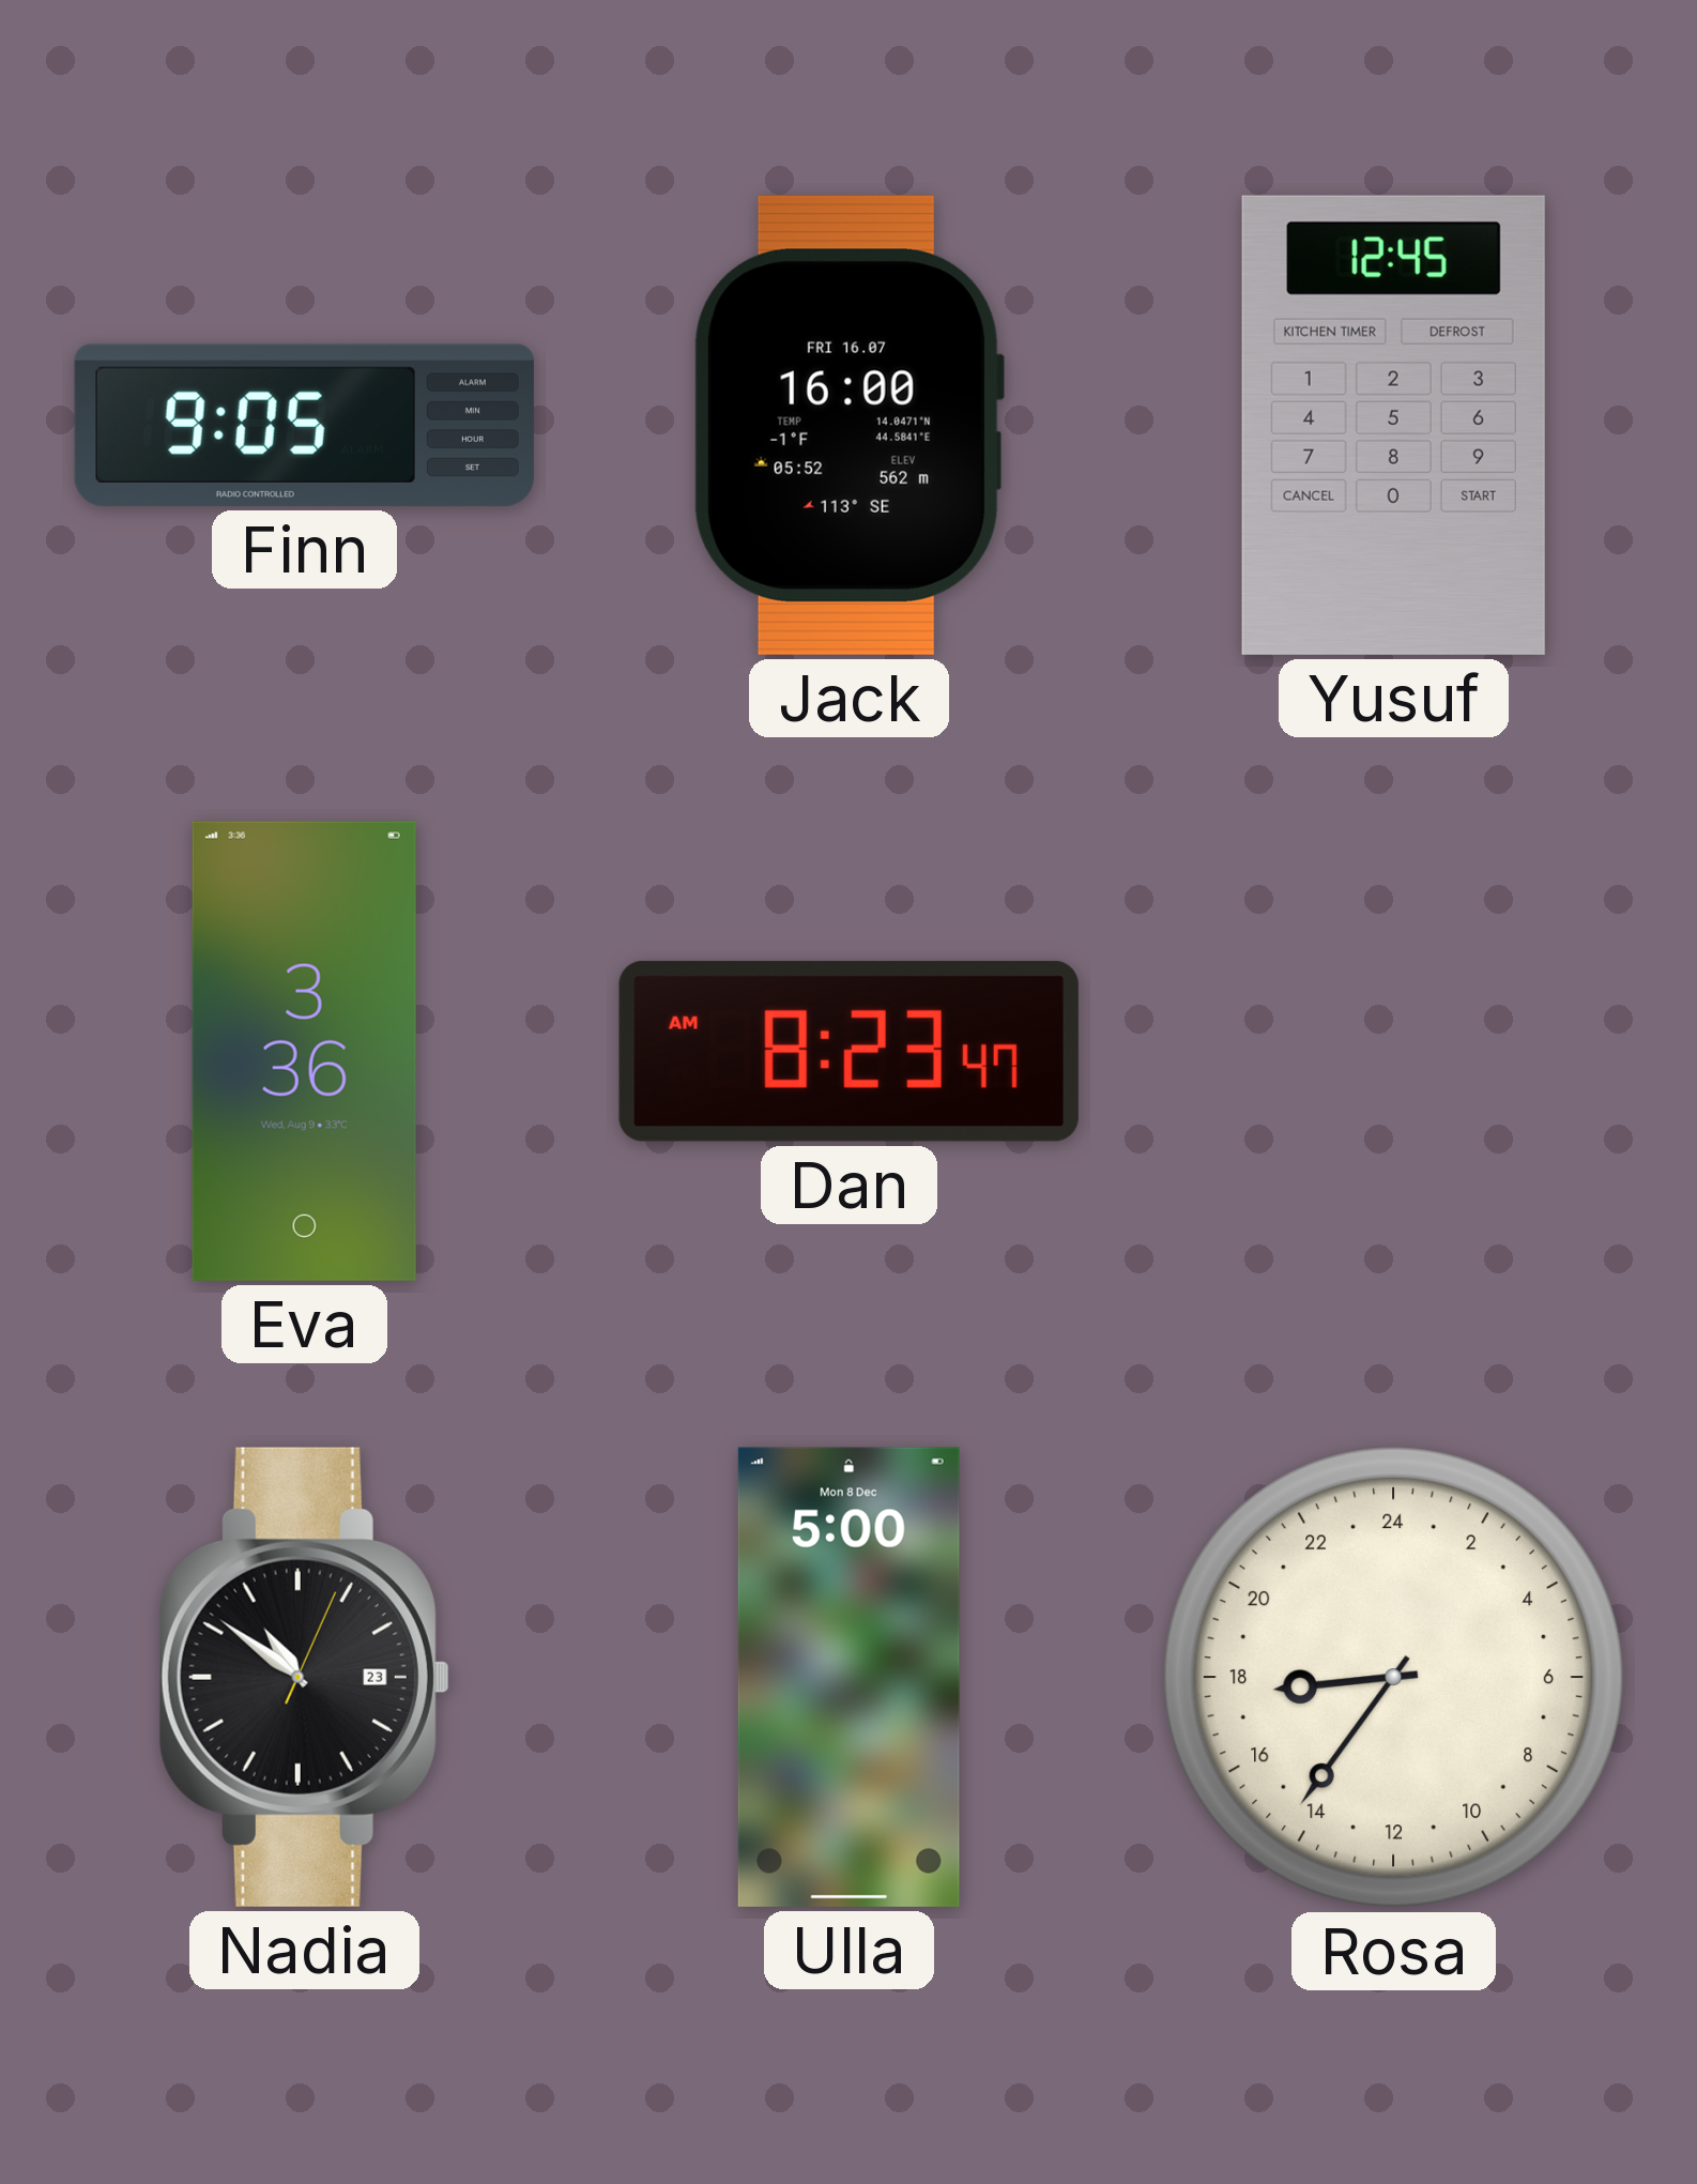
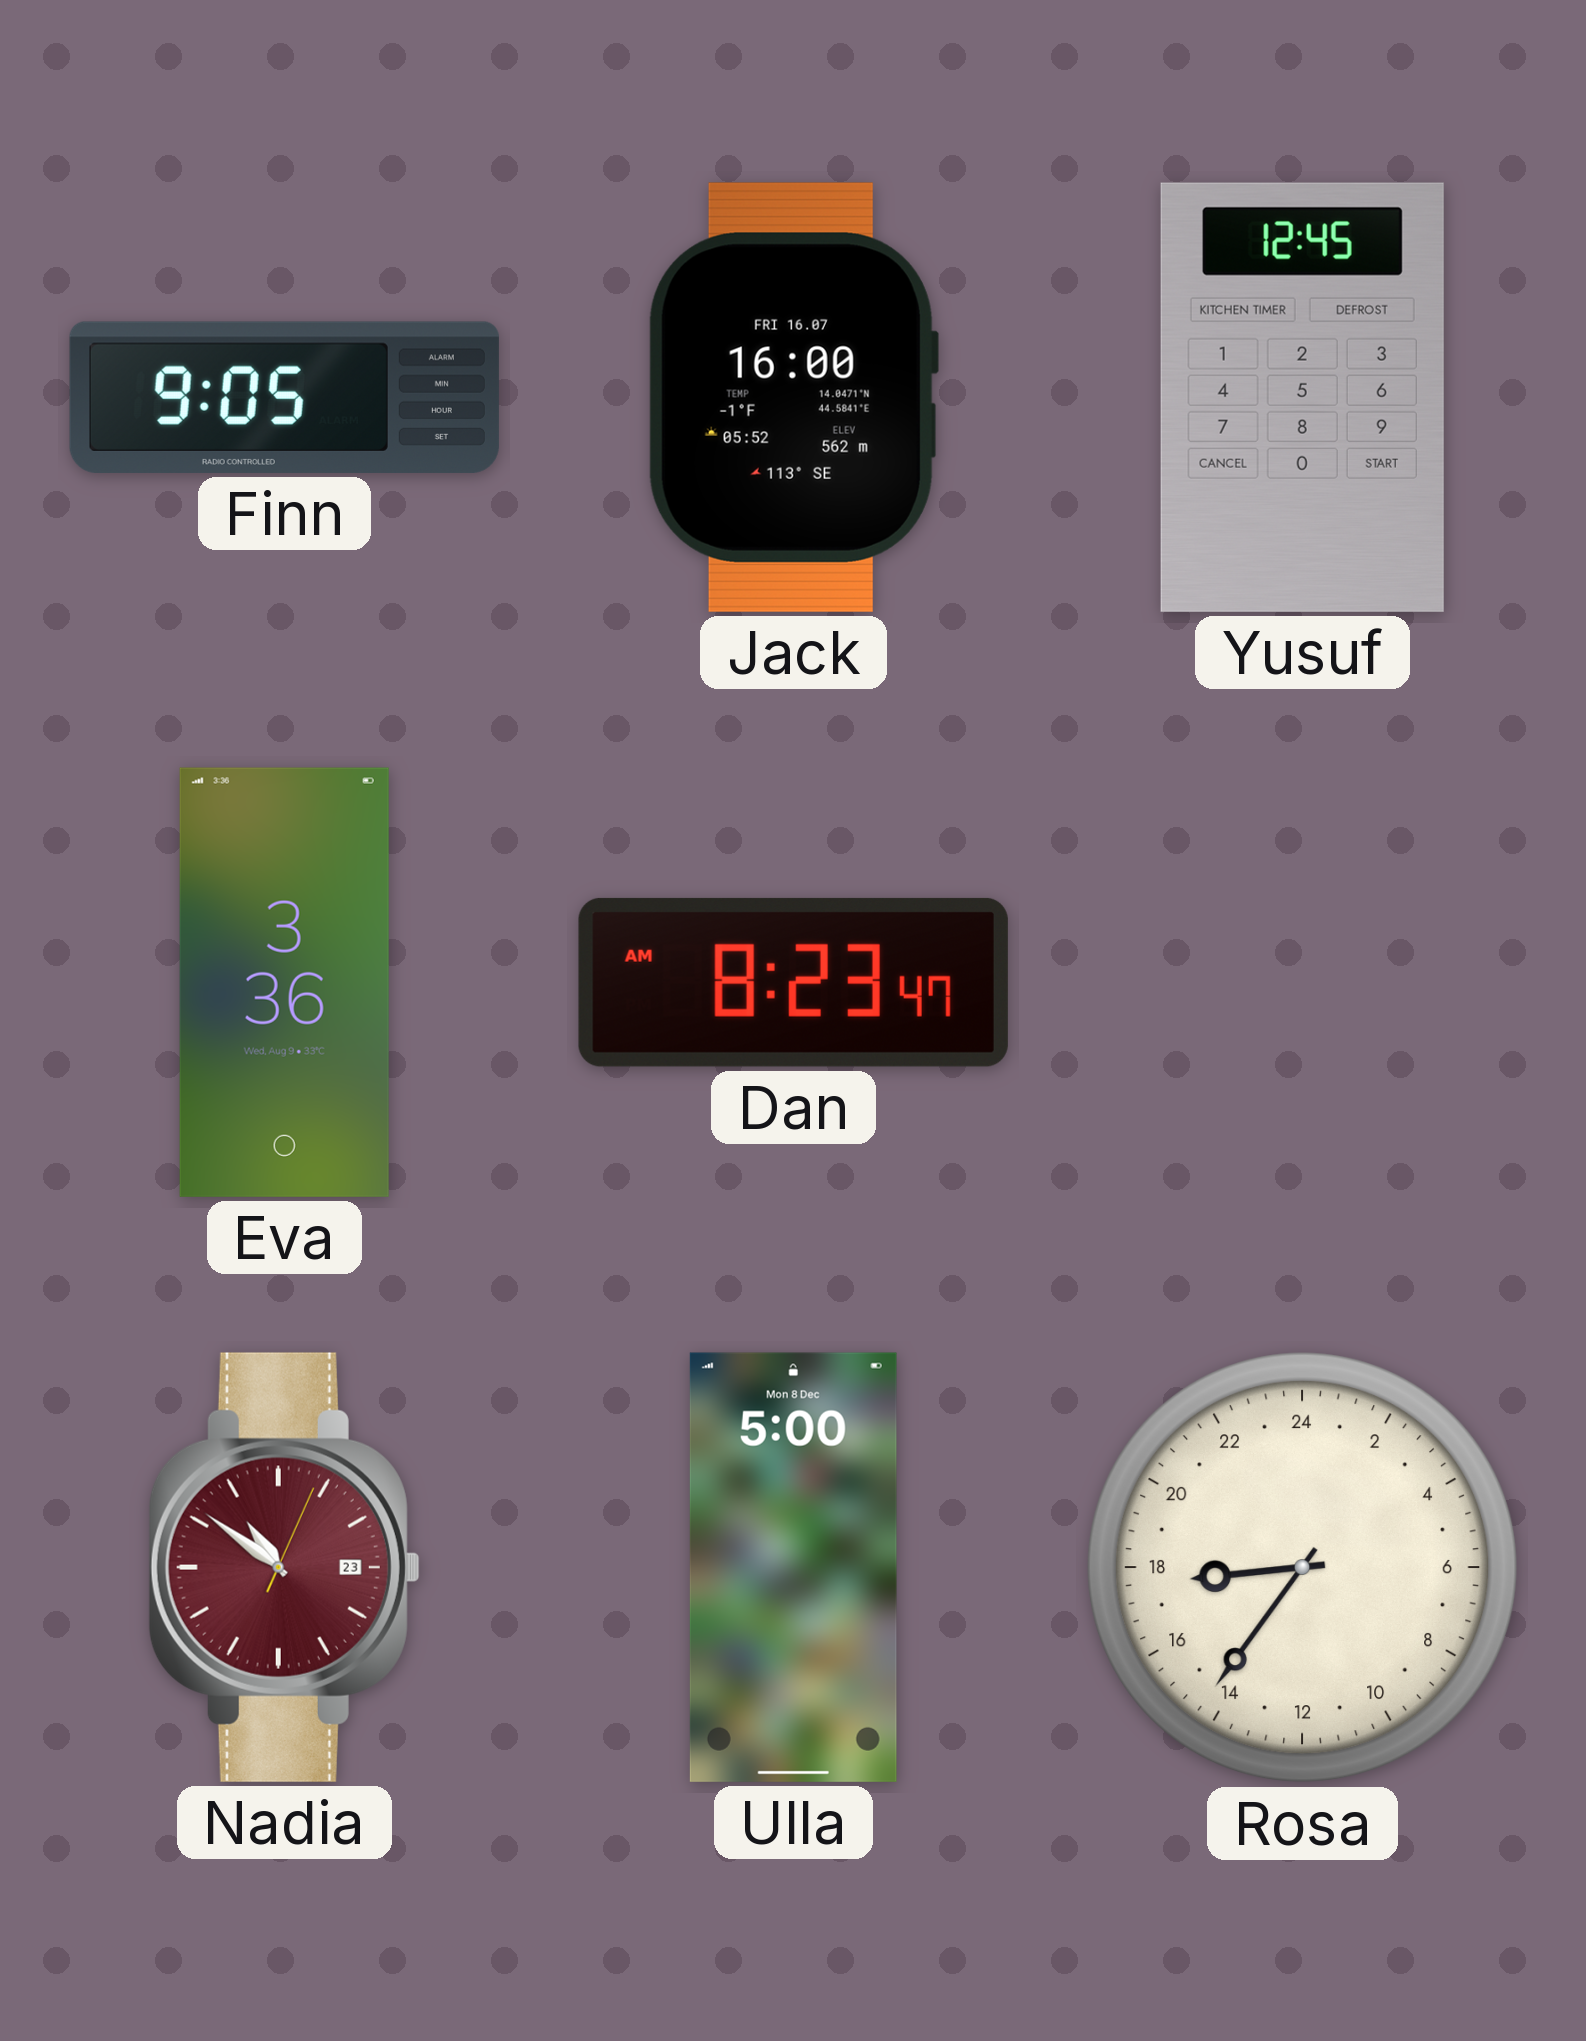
Nadia dial: black -> burgundy
